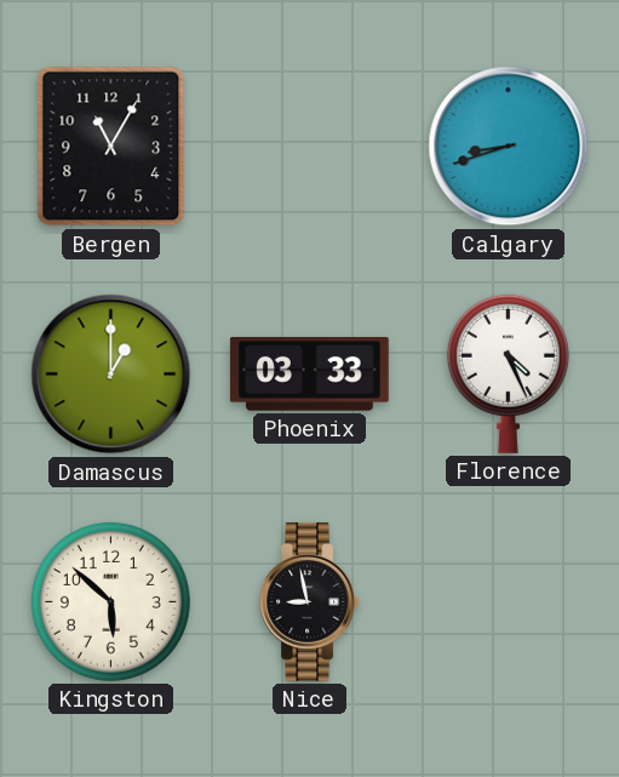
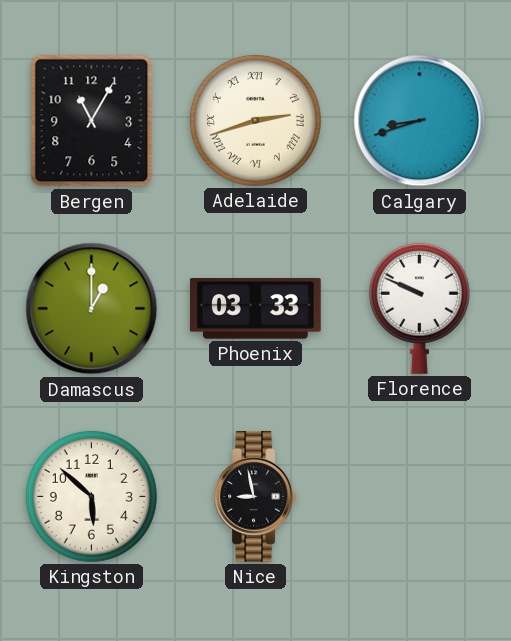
Adelaide: none -> 2:42
Florence: 4:26 -> 9:49
